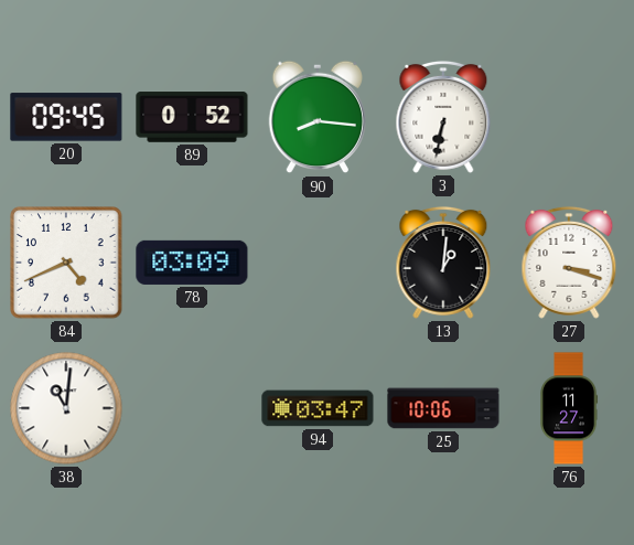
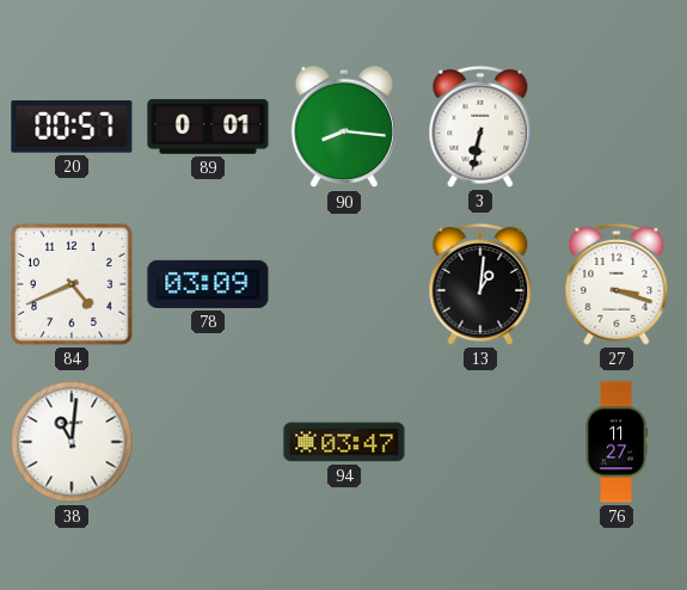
20: 09:45 -> 00:57
89: 0:52 -> 0:01
25: 10:06 -> none
